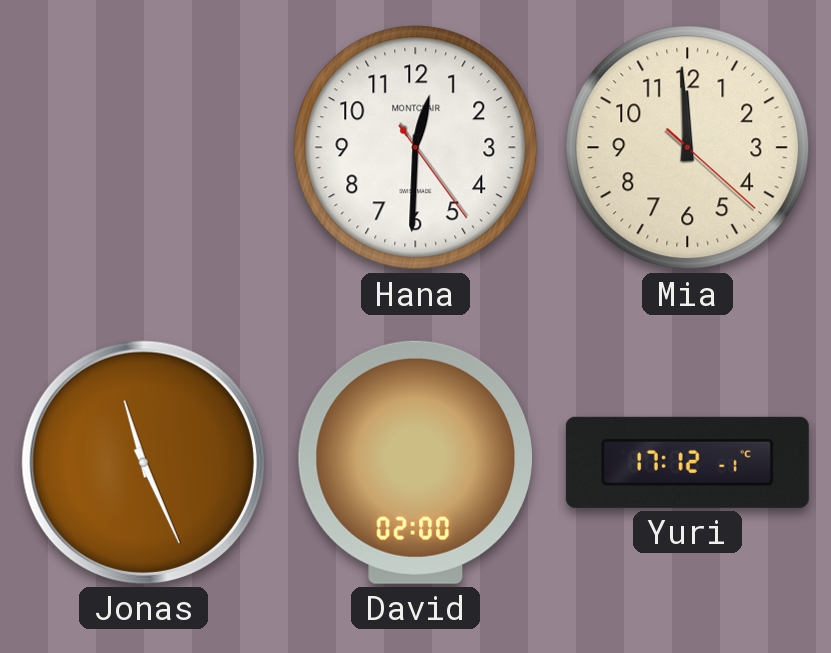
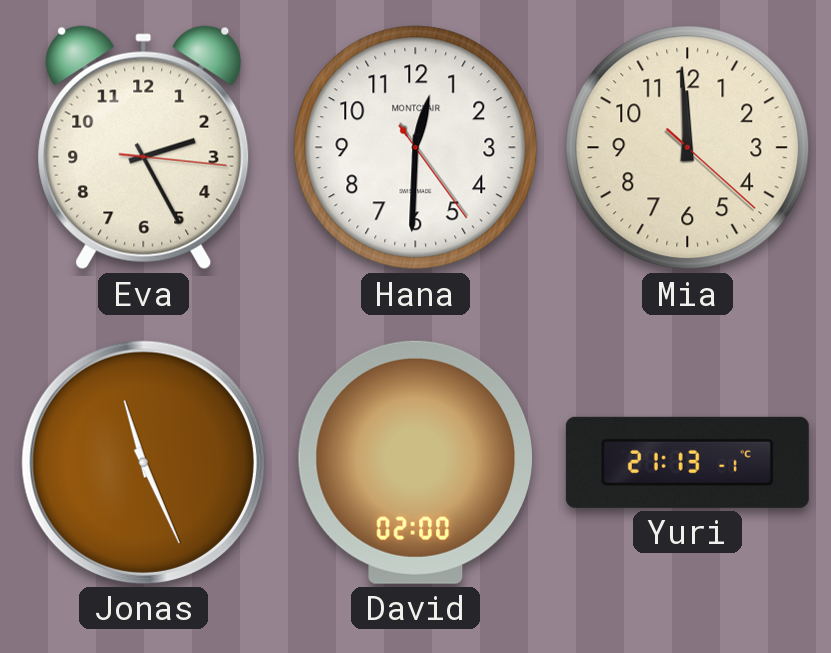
Eva: none -> 2:25
Yuri: 17:12 -> 21:13
